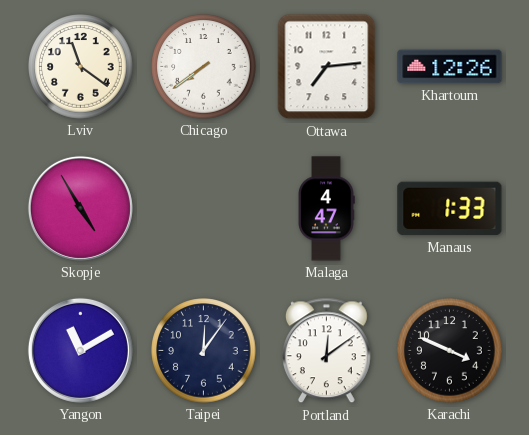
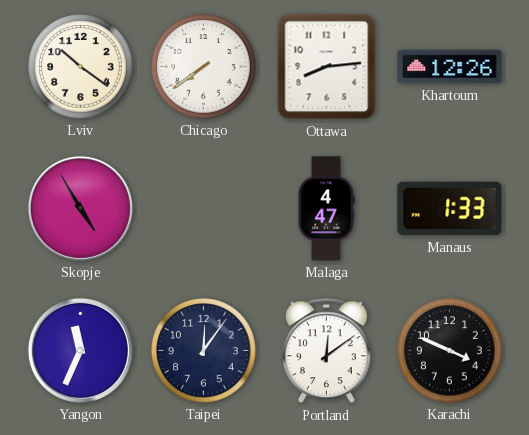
Lviv: 11:21 -> 10:21
Ottawa: 7:14 -> 8:14
Yangon: 11:10 -> 11:34
